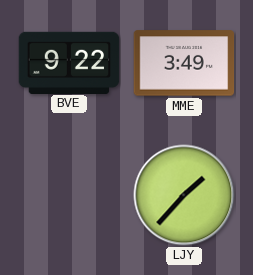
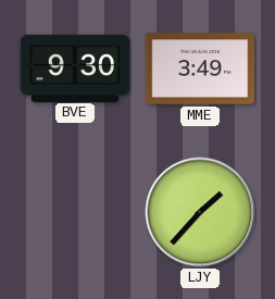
BVE: 9:22 -> 9:30
